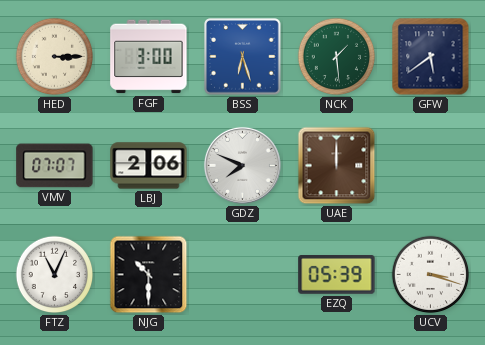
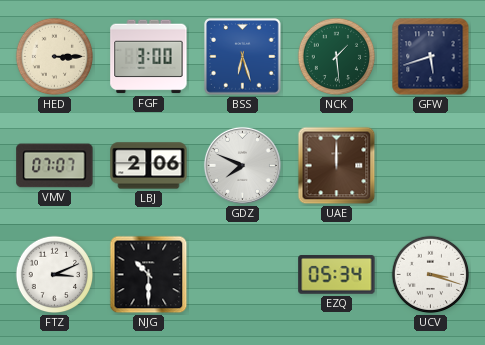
GFW: 5:39 -> 5:42
FTZ: 11:04 -> 3:11
EZQ: 05:39 -> 05:34
